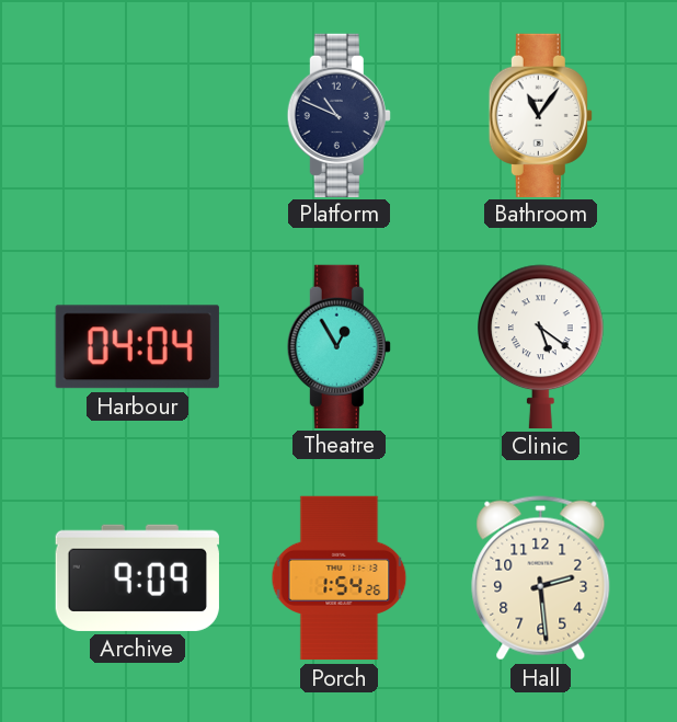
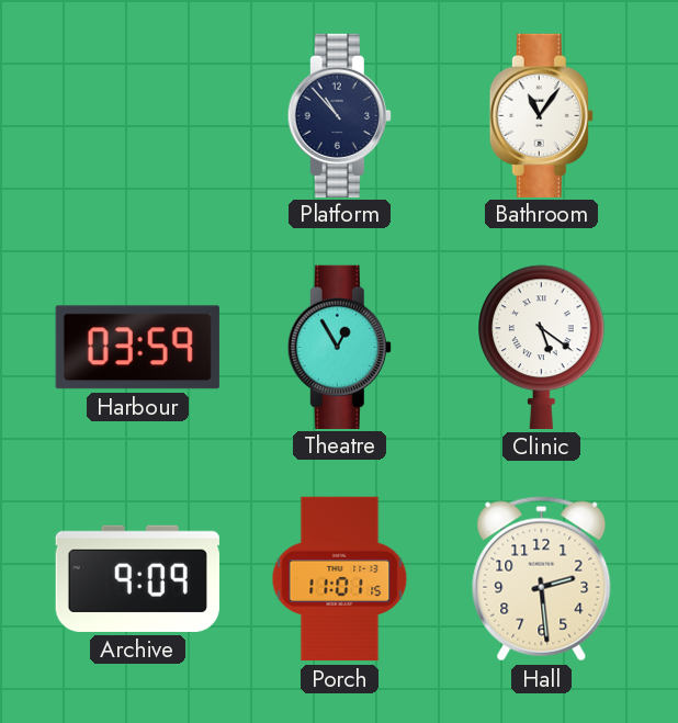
Platform: 10:49 -> 10:53
Harbour: 04:04 -> 03:59
Porch: 1:54 -> 11:01
